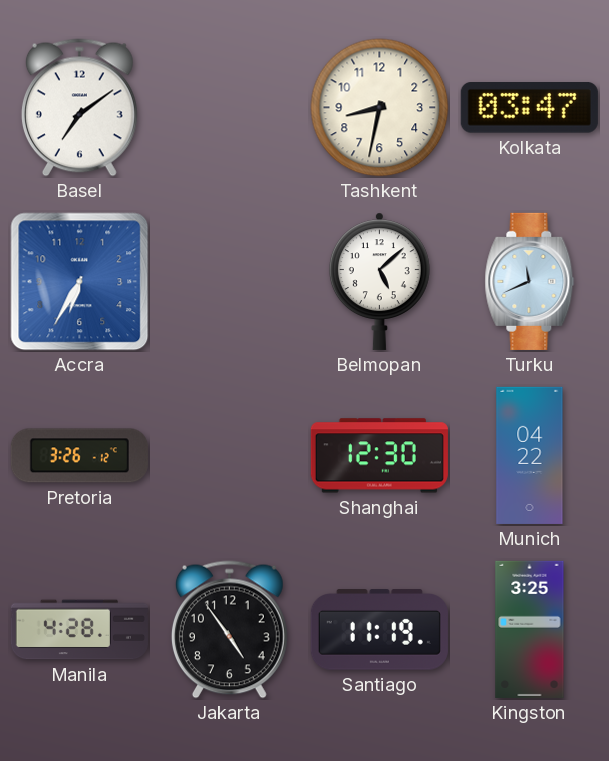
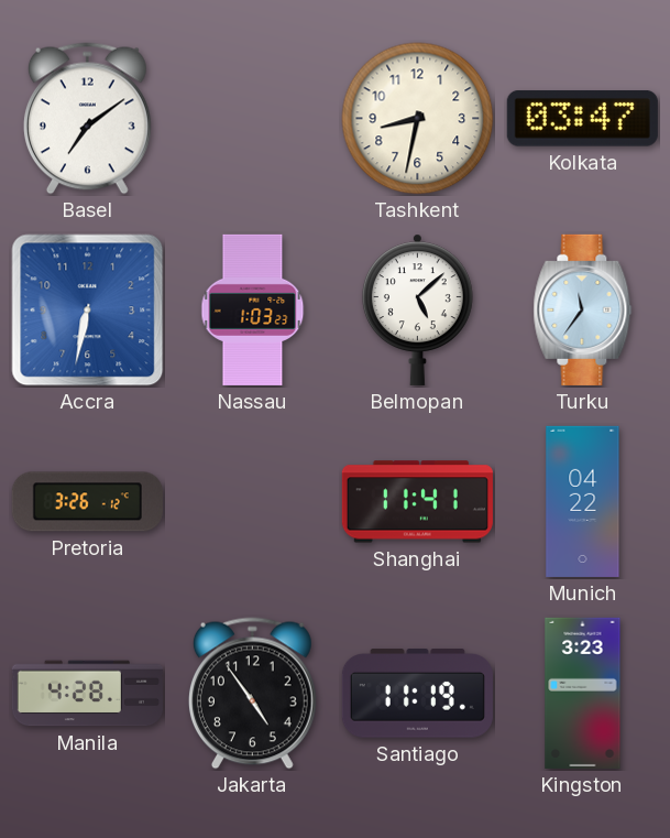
Accra: 6:35 -> 6:32
Nassau: none -> 1:03
Turku: 11:41 -> 11:36
Shanghai: 12:30 -> 11:41
Kingston: 3:25 -> 3:23
